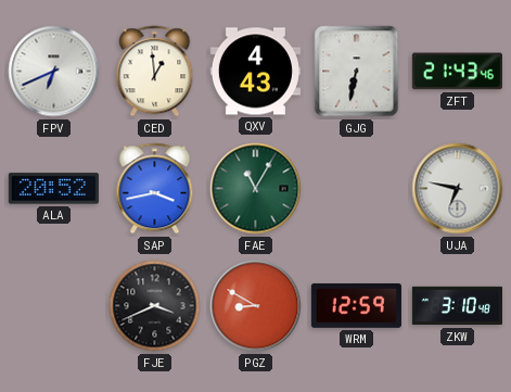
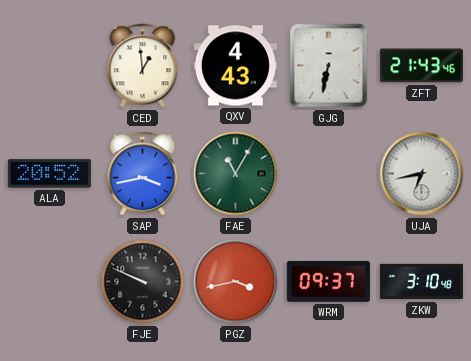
FPV: 6:41 -> none
UJA: 6:47 -> 6:43
FJE: 3:41 -> 9:49
PGZ: 8:50 -> 3:43
WRM: 12:59 -> 09:37
